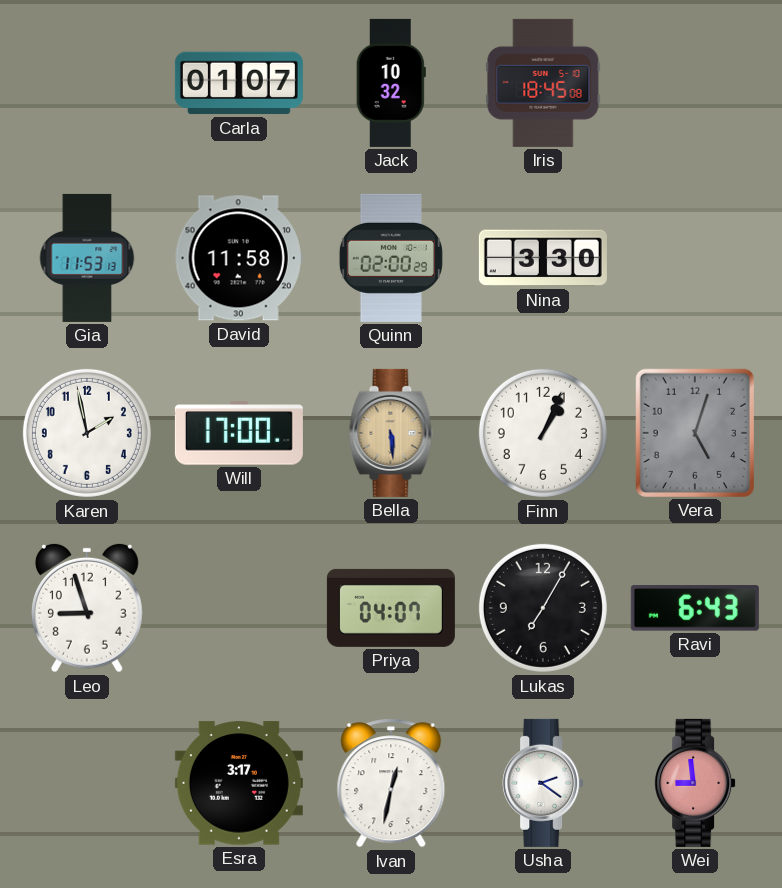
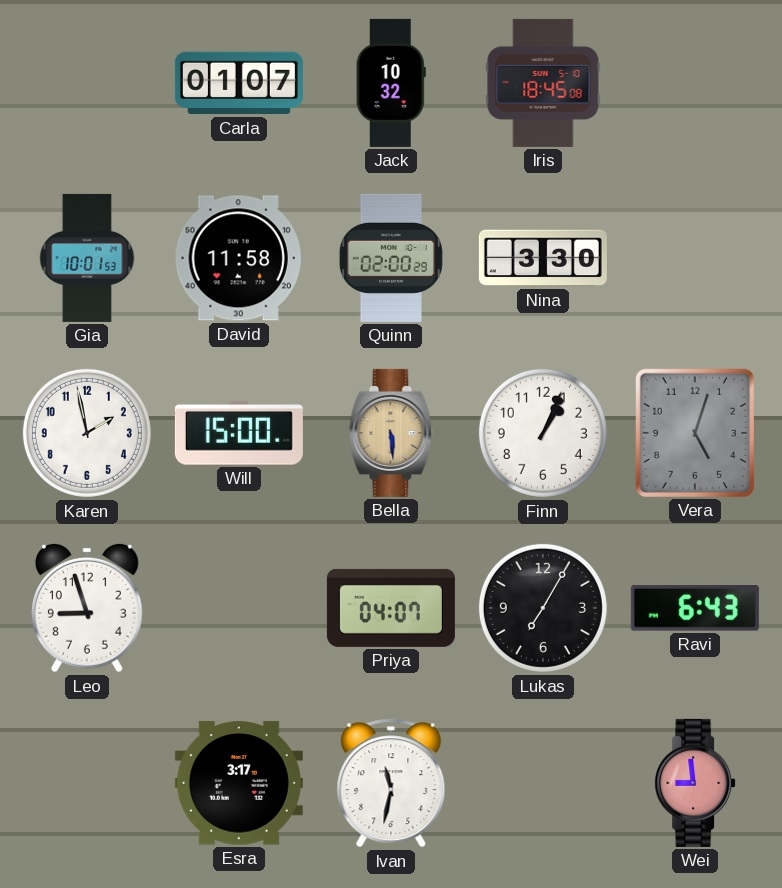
Gia: 11:53 -> 10:01
Will: 17:00 -> 15:00
Ivan: 12:32 -> 11:32
Usha: 2:21 -> none
